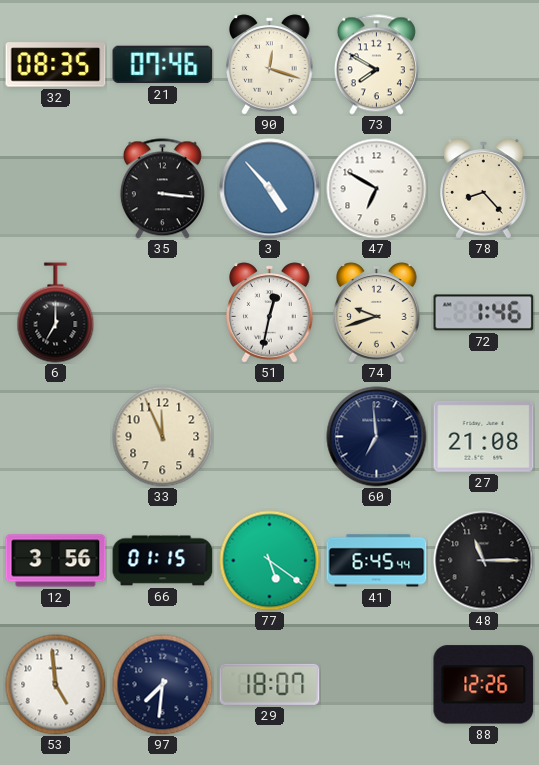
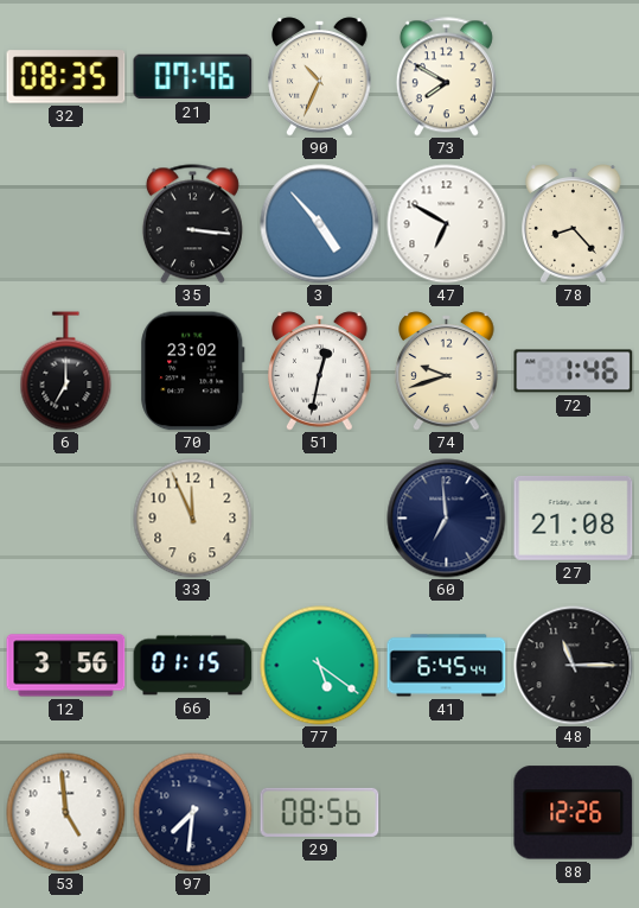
90: 12:18 -> 10:34
70: none -> 23:02
29: 18:07 -> 08:56
